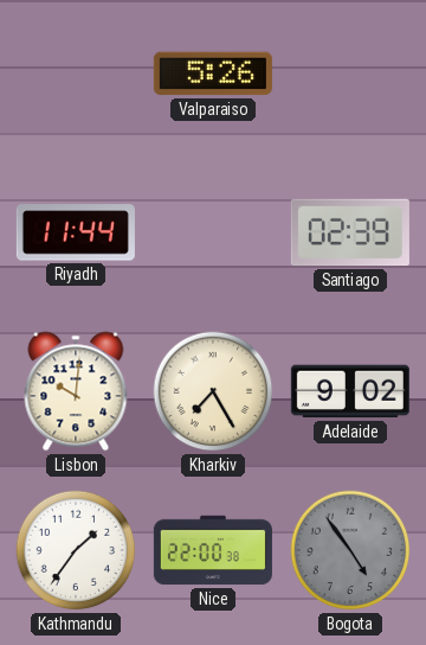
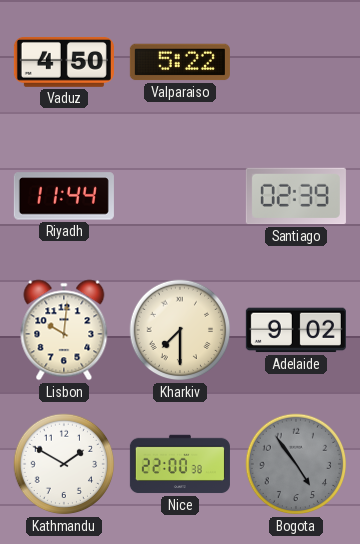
Vaduz: none -> 4:50
Valparaiso: 5:26 -> 5:22
Kharkiv: 7:25 -> 7:30
Kathmandu: 1:36 -> 1:50
